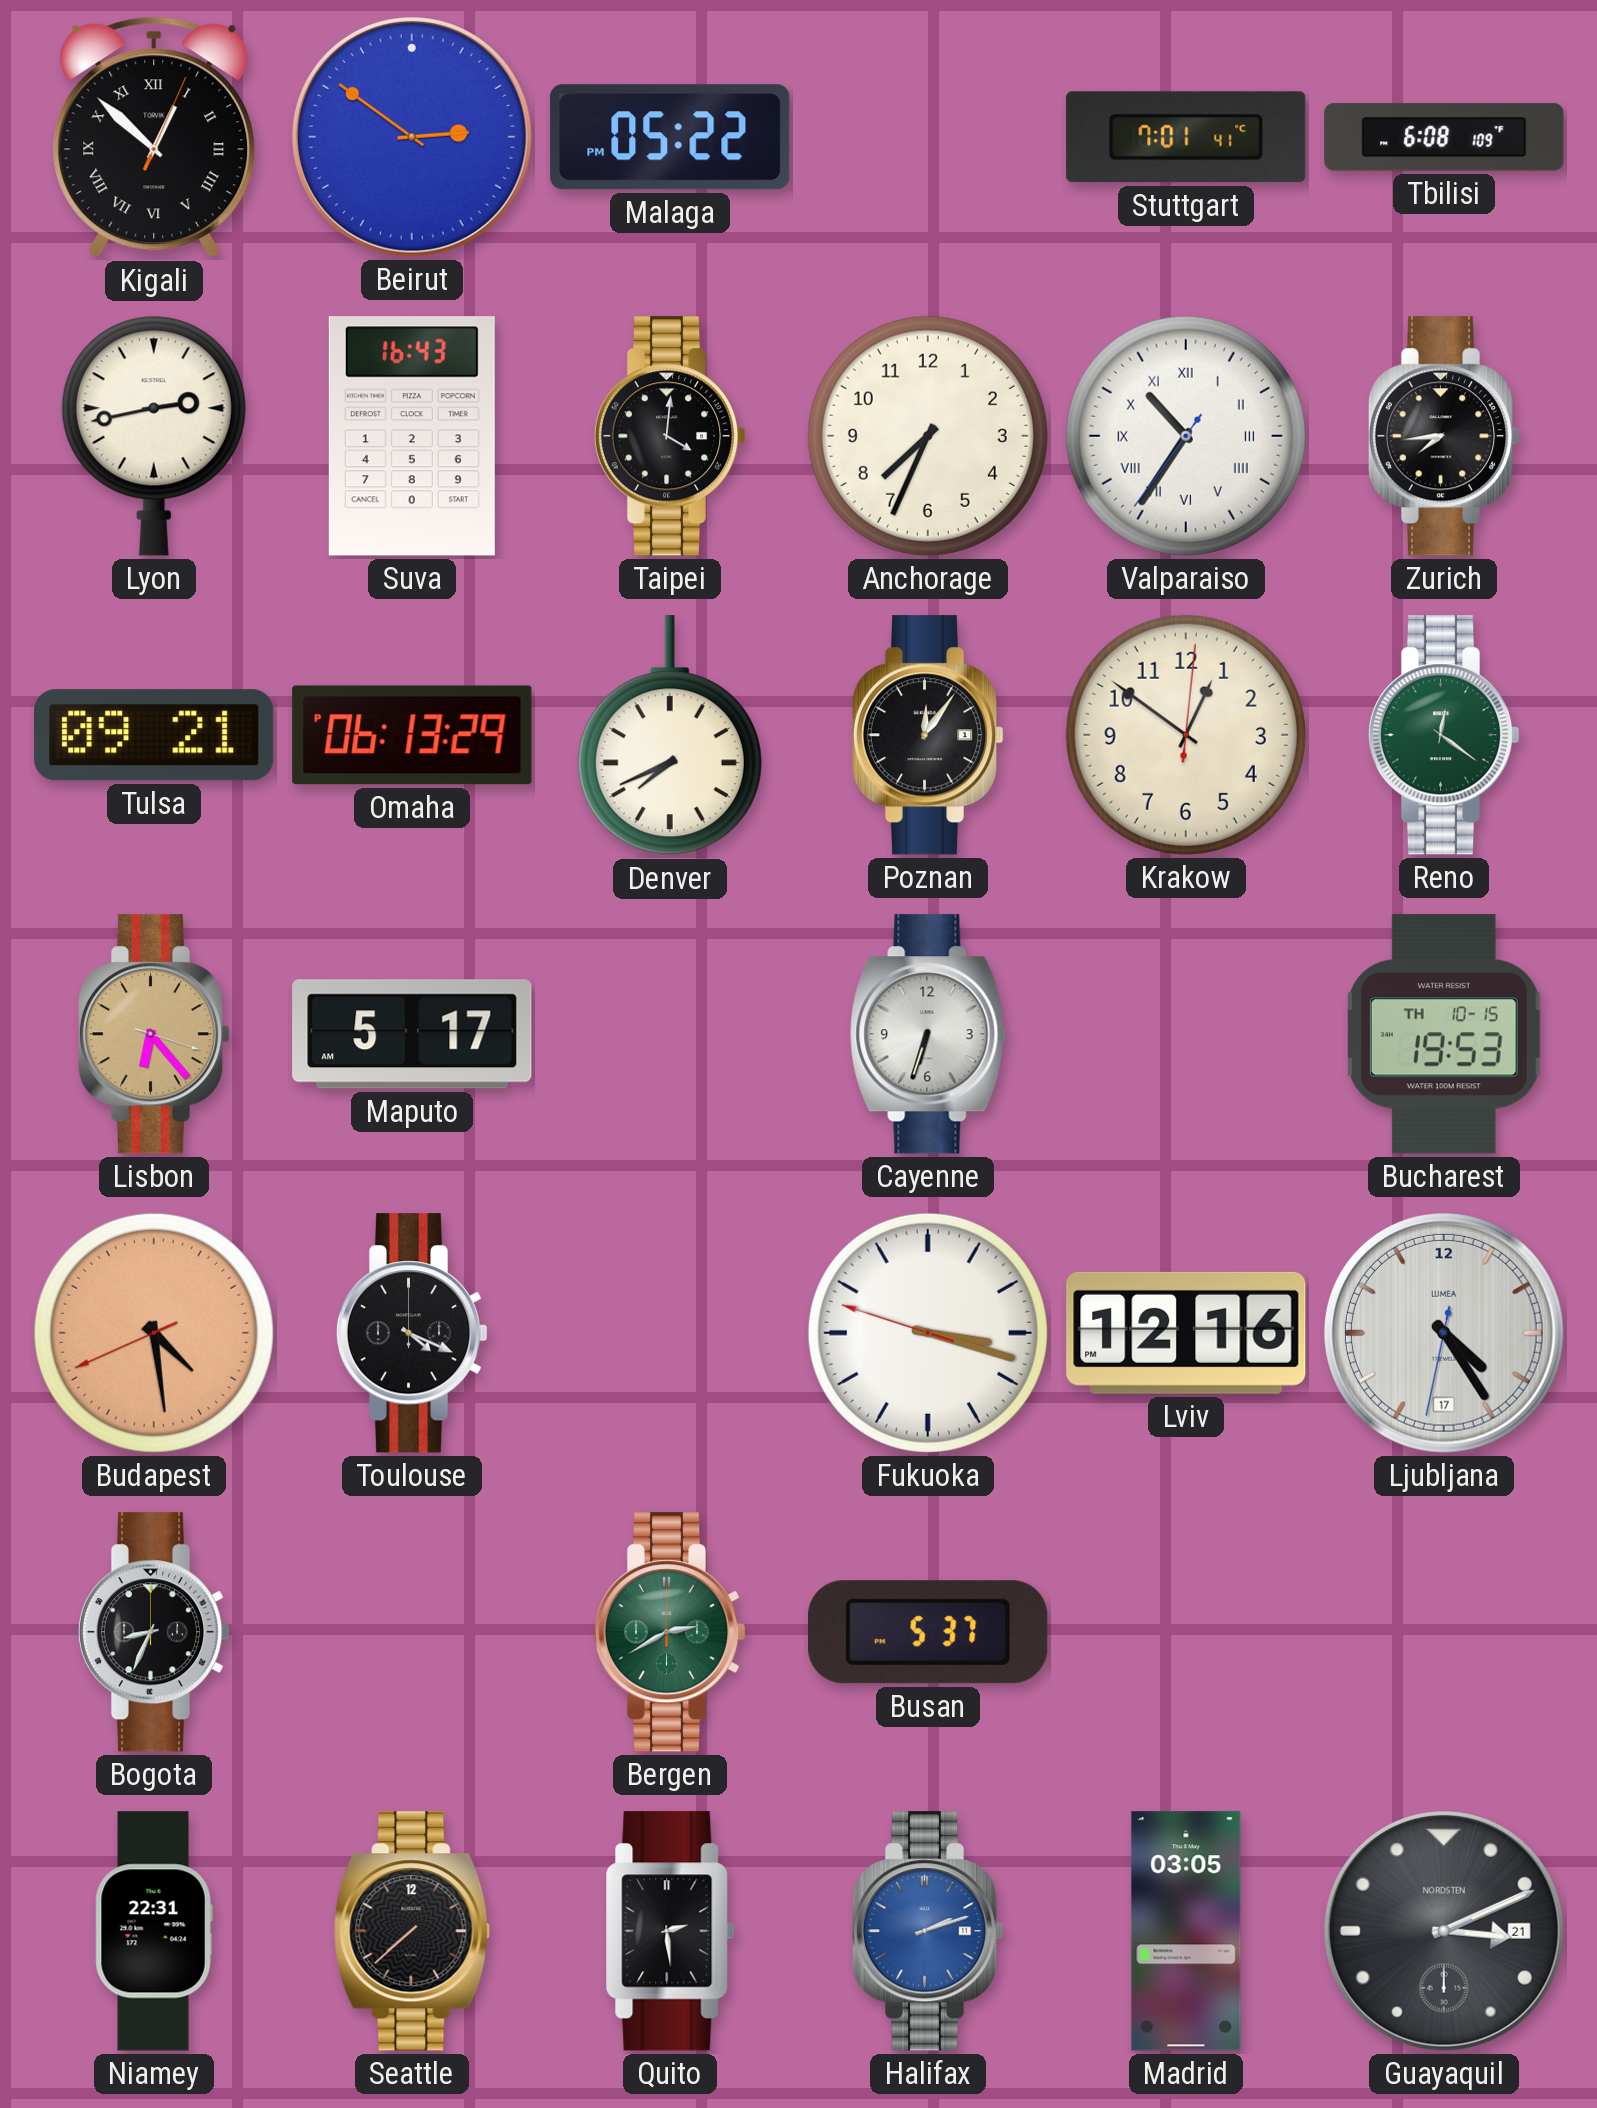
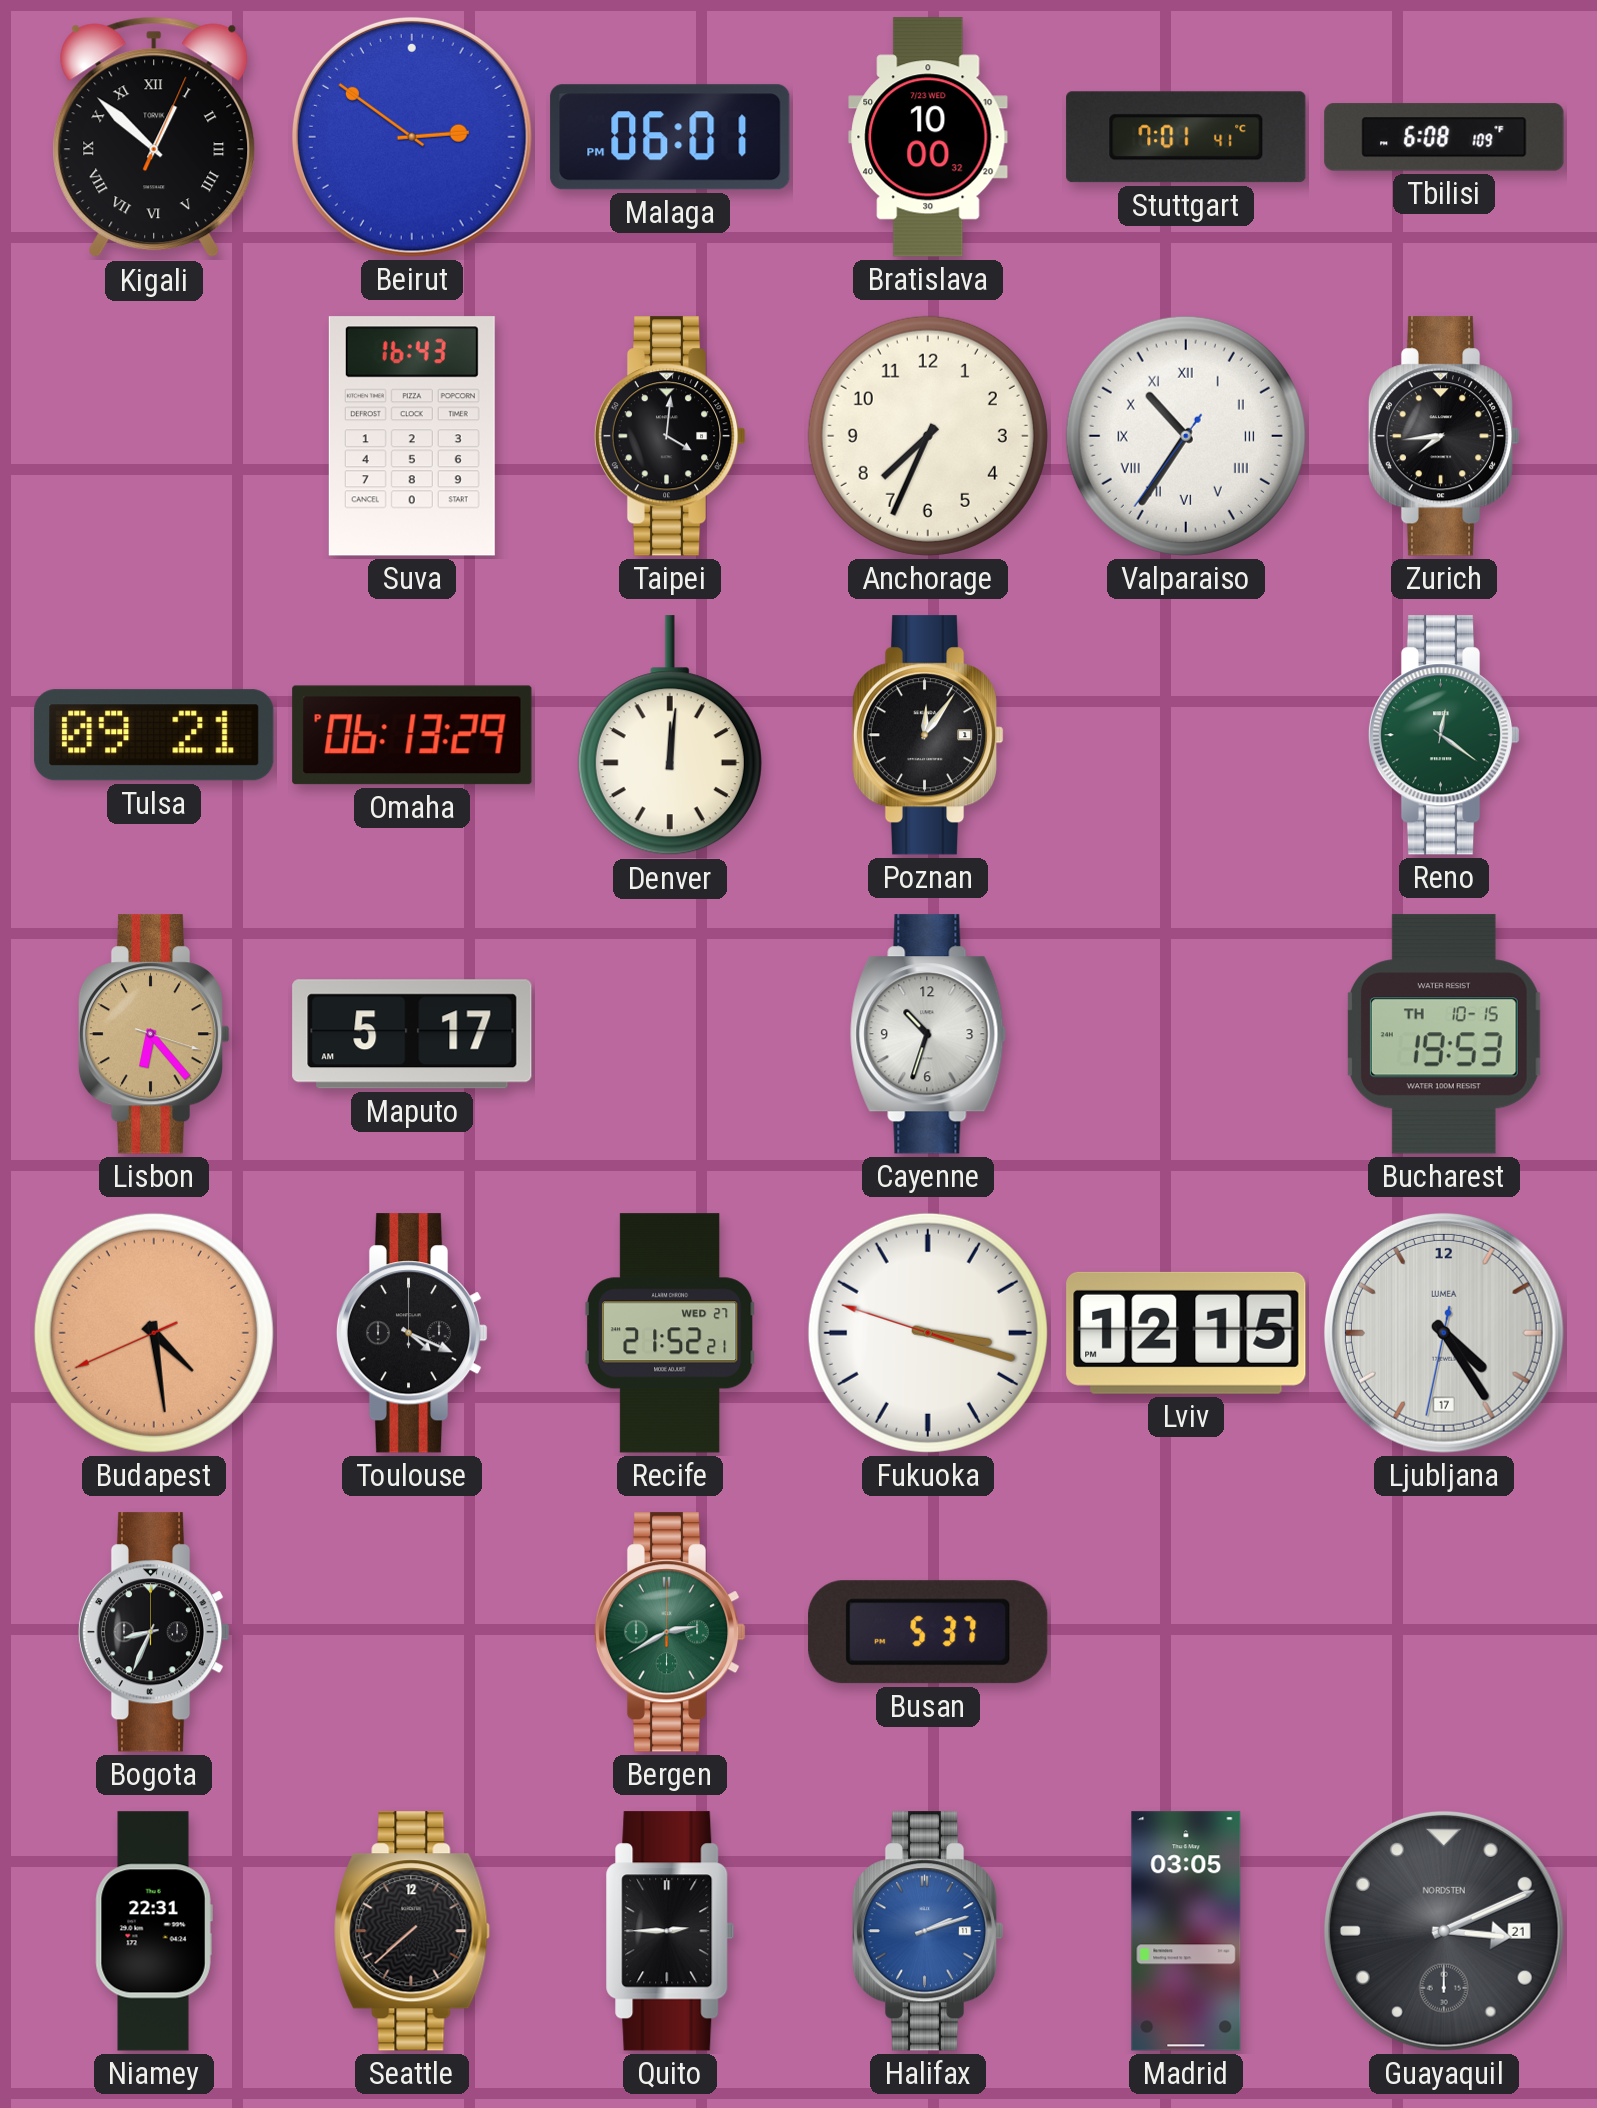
Malaga: 05:22 -> 06:01
Bratislava: none -> 10:00
Lyon: 2:43 -> none
Denver: 7:41 -> 12:01
Krakow: 12:51 -> none
Cayenne: 6:33 -> 10:33
Recife: none -> 21:52
Lviv: 12:16 -> 12:15
Quito: 2:29 -> 2:45
